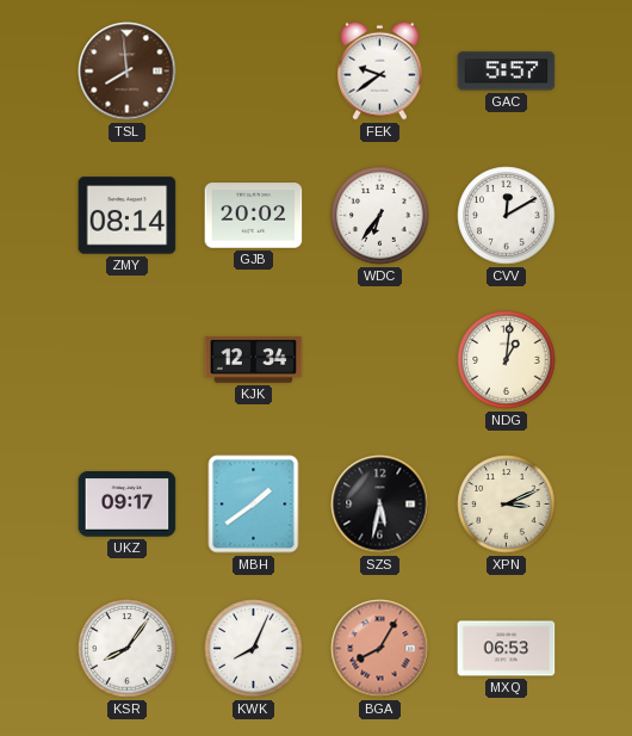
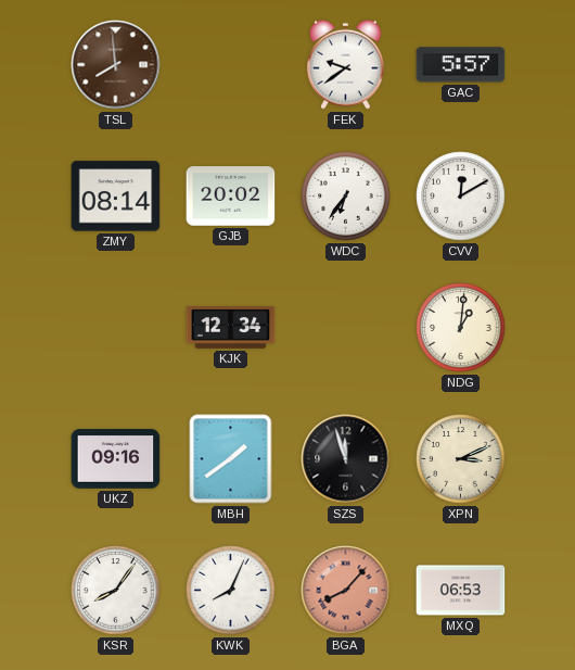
UKZ: 09:17 -> 09:16
SZS: 5:32 -> 11:57
BGA: 8:05 -> 8:07
